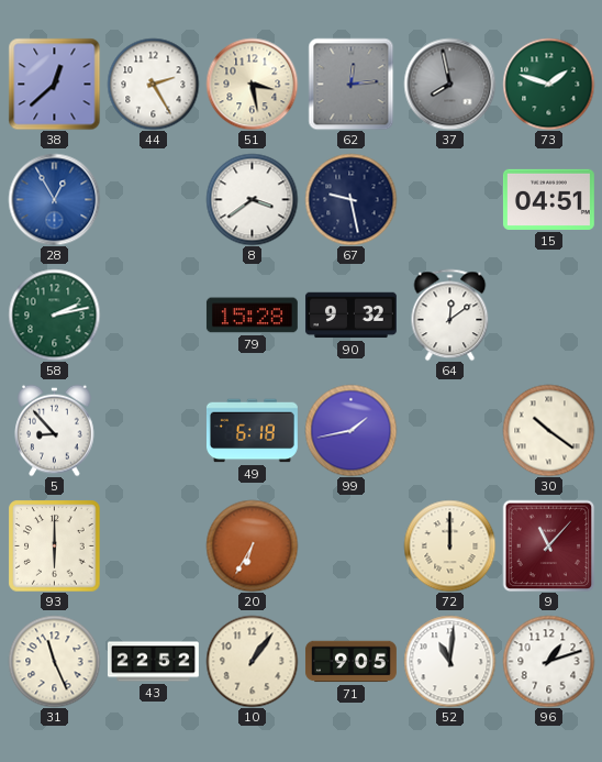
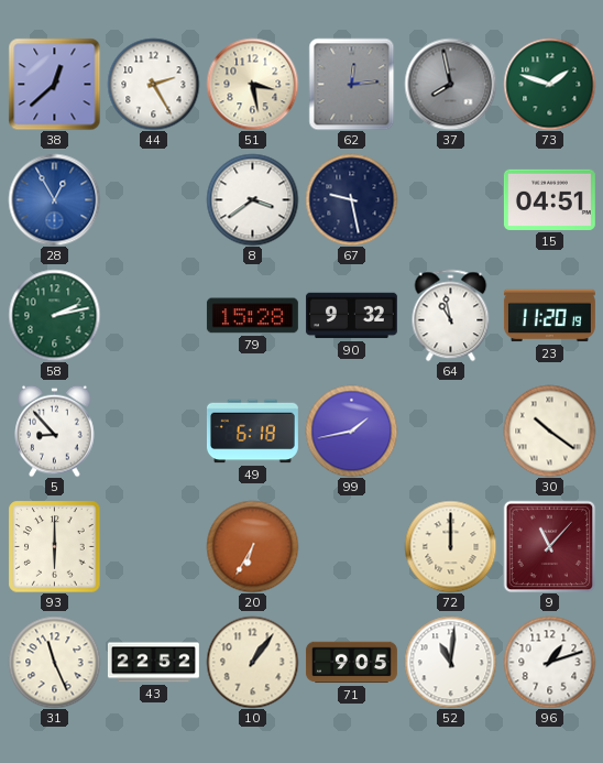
64: 12:09 -> 10:58
23: none -> 11:20
